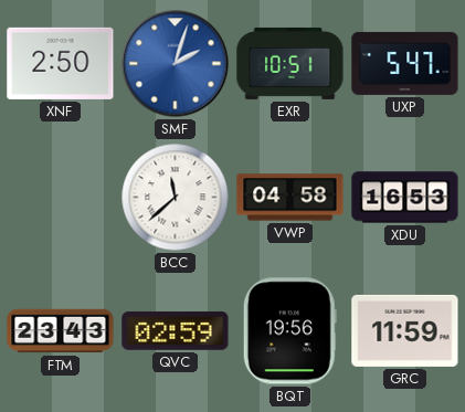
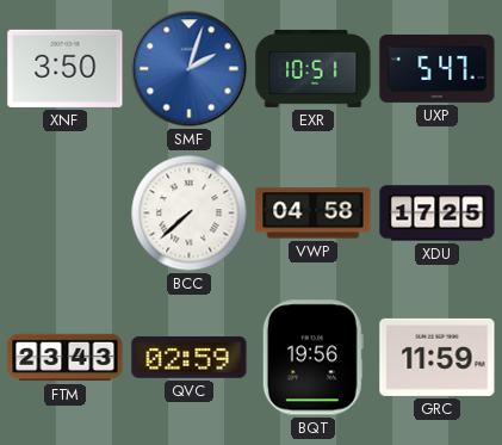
XNF: 2:50 -> 3:50
BCC: 11:38 -> 7:38
XDU: 16:53 -> 17:25
